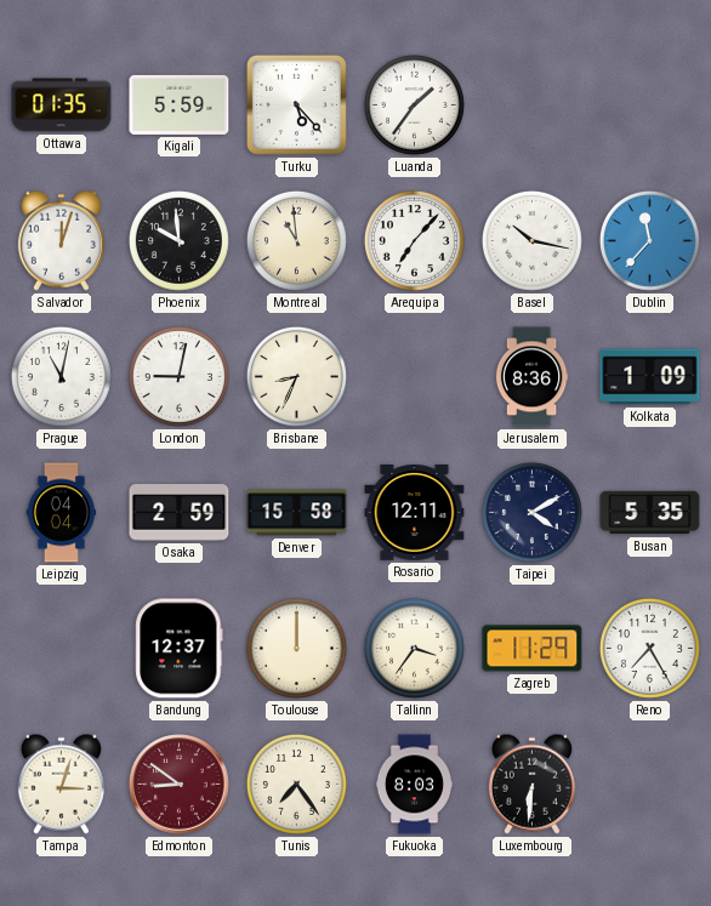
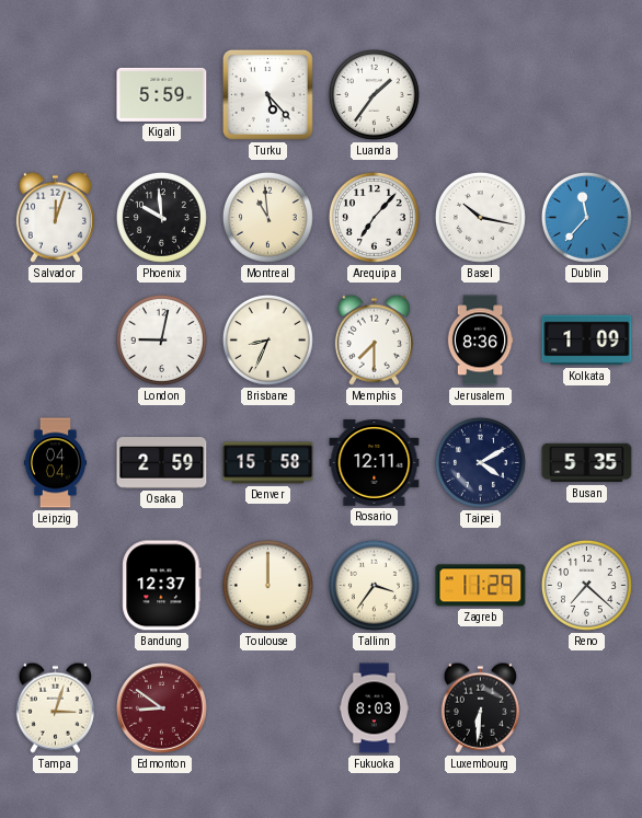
Ottawa: 01:35 -> none
Prague: 11:02 -> none
Memphis: none -> 7:30
Reno: 7:25 -> 7:22
Tunis: 7:24 -> none
